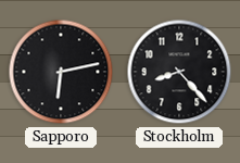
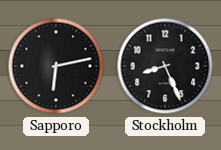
Stockholm: 8:23 -> 8:26
